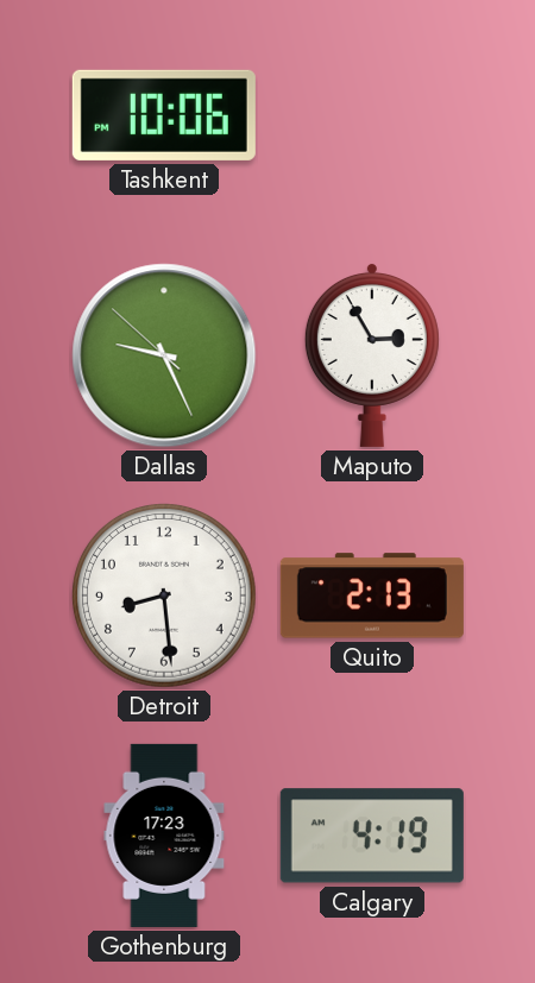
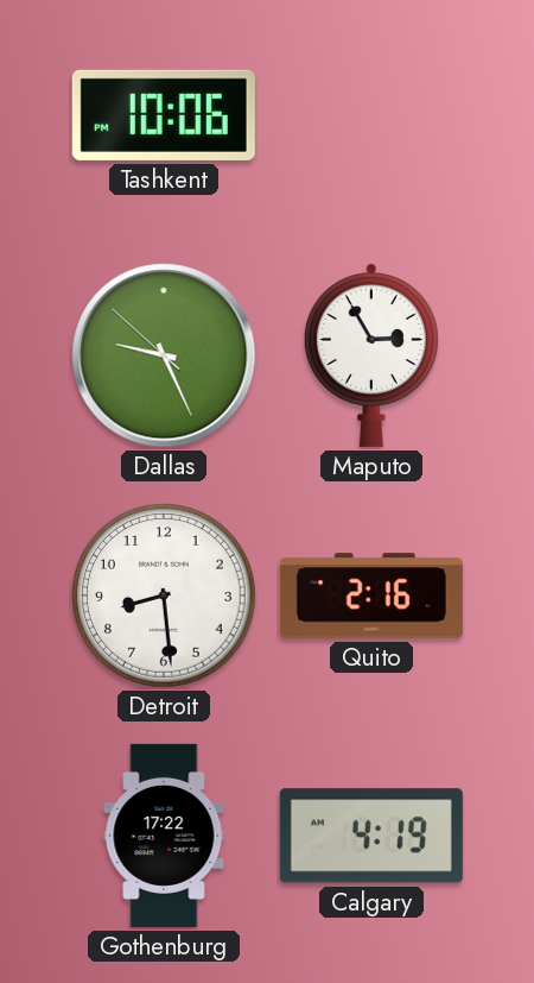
Quito: 2:13 -> 2:16
Gothenburg: 17:23 -> 17:22
